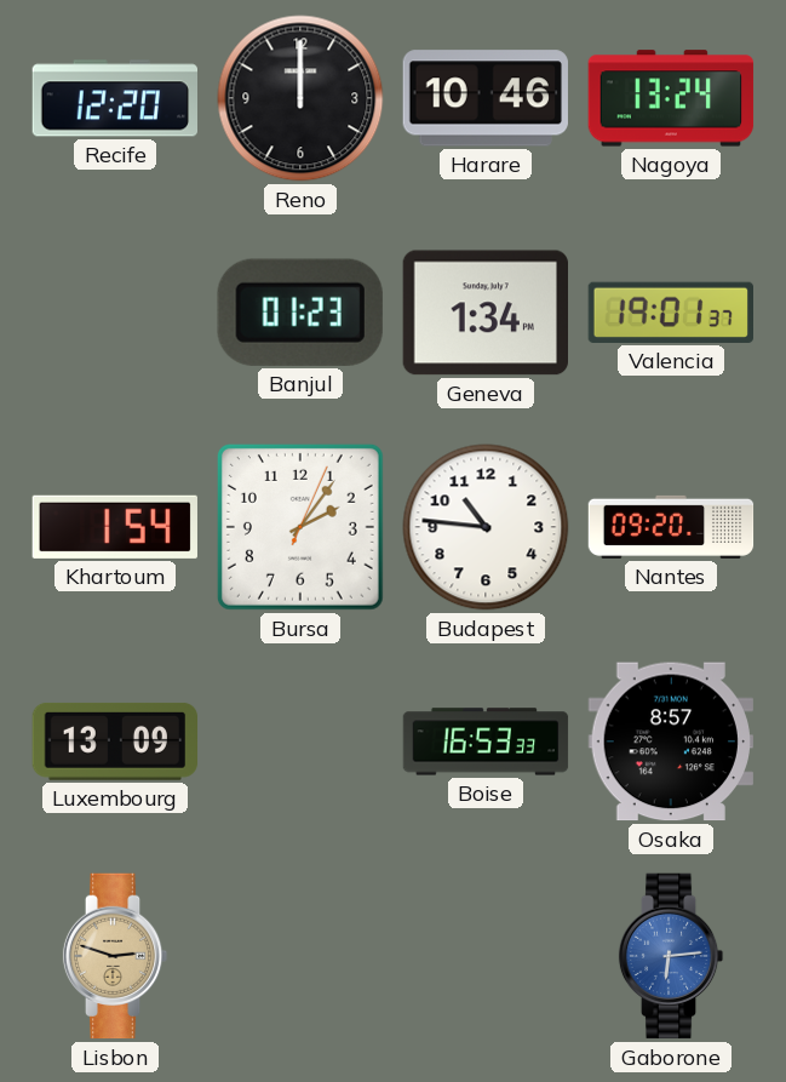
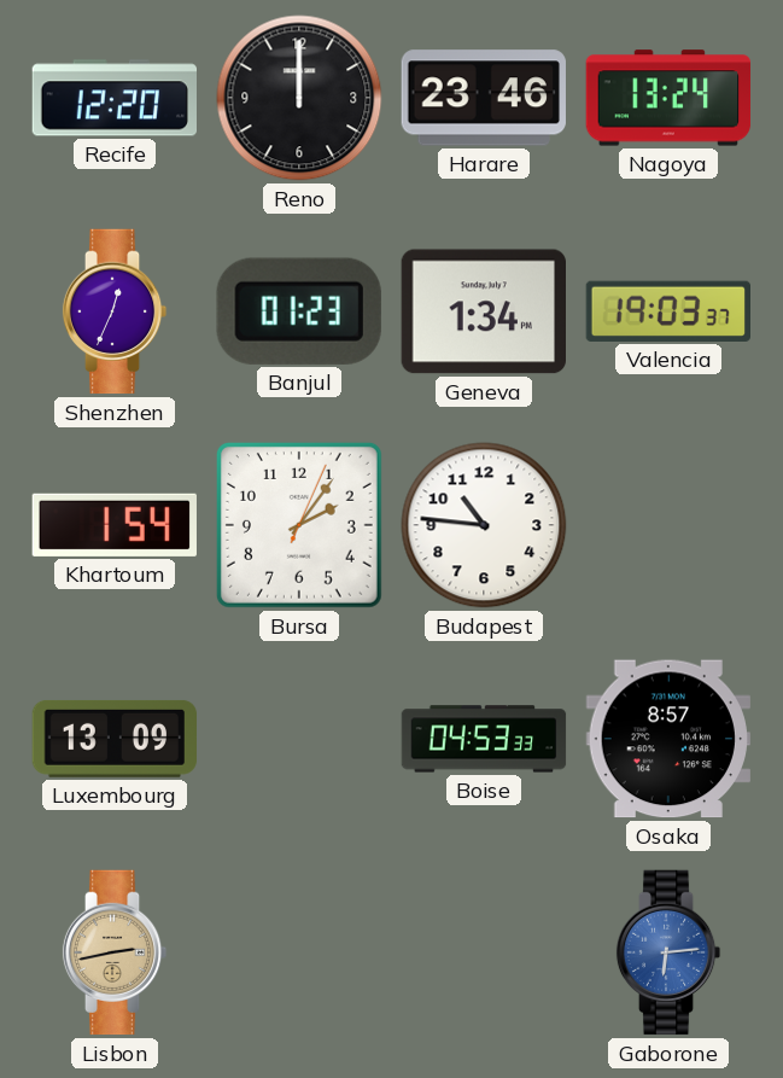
Harare: 10:46 -> 23:46
Shenzhen: none -> 12:34
Valencia: 19:01 -> 19:03
Nantes: 09:20 -> none
Boise: 16:53 -> 04:53
Lisbon: 2:48 -> 2:43
